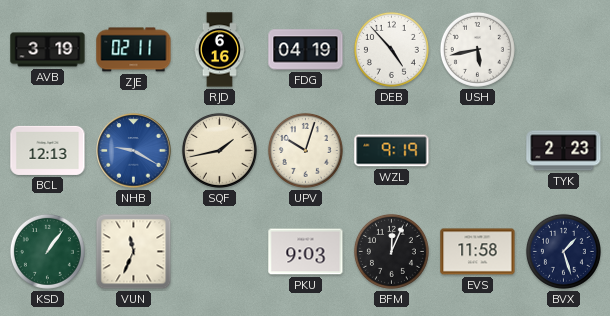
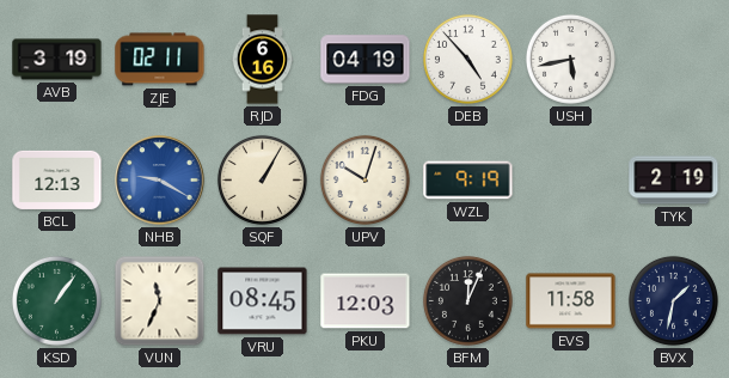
SQF: 1:43 -> 1:05
TYK: 2:23 -> 2:19
VRU: none -> 08:45
PKU: 9:03 -> 12:03
BVX: 1:27 -> 1:32
